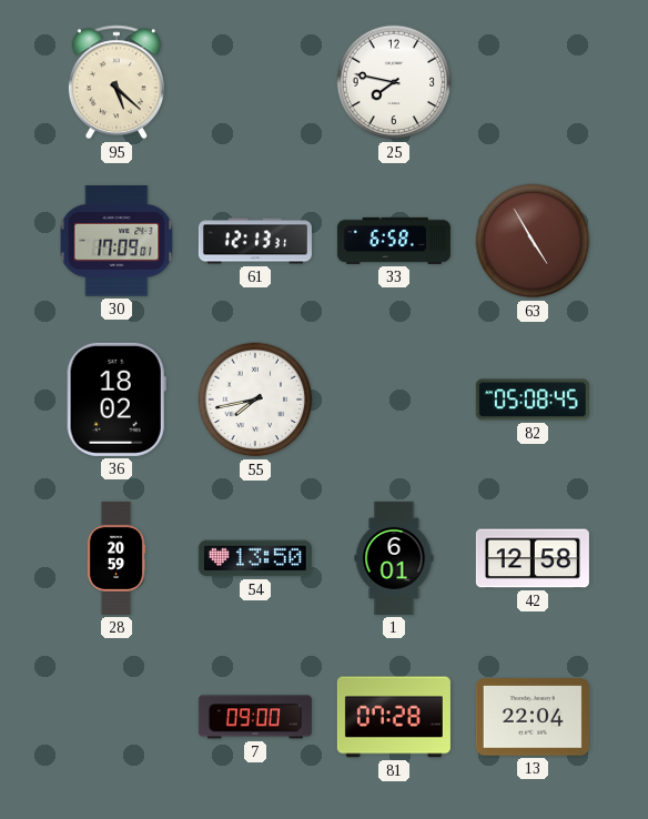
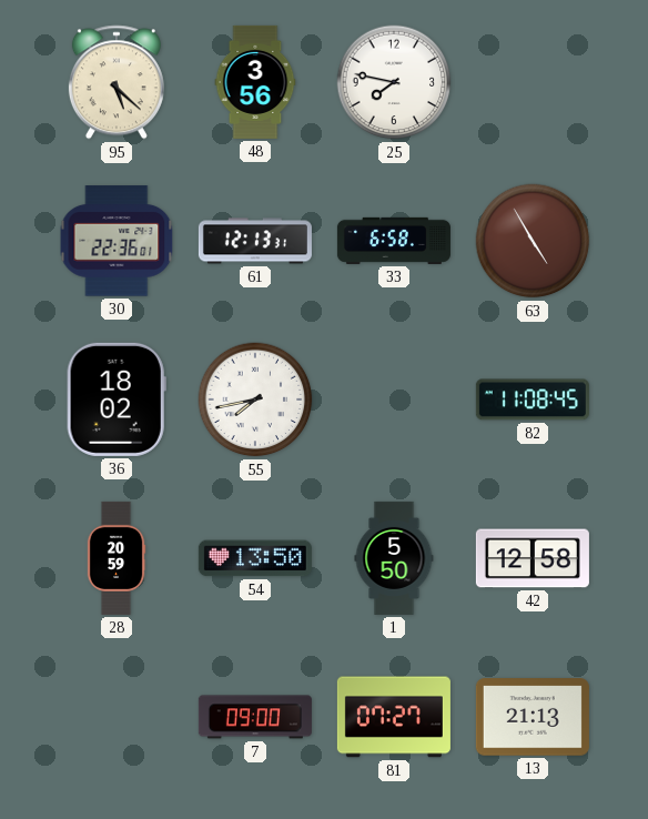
48: none -> 3:56
30: 17:09 -> 22:36
82: 05:08 -> 11:08
1: 6:01 -> 5:50
81: 07:28 -> 07:27
13: 22:04 -> 21:13
